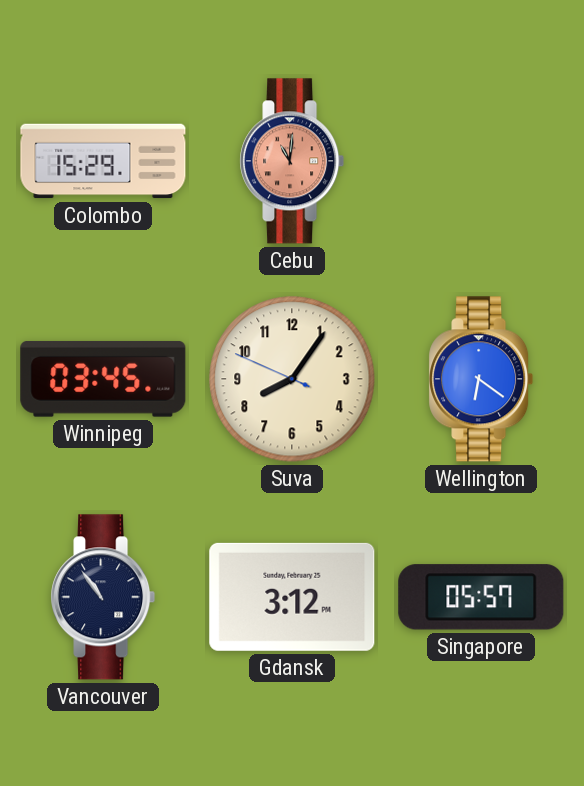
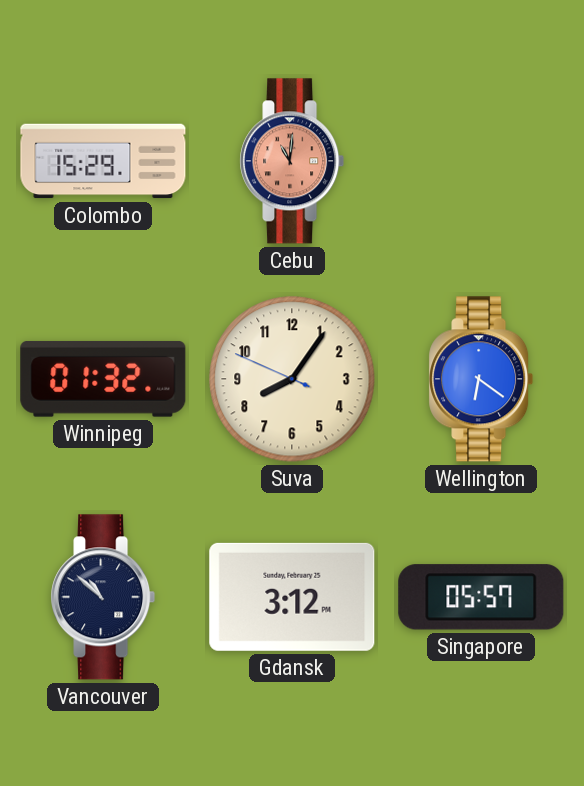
Winnipeg: 03:45 -> 01:32
Vancouver: 10:54 -> 10:52
